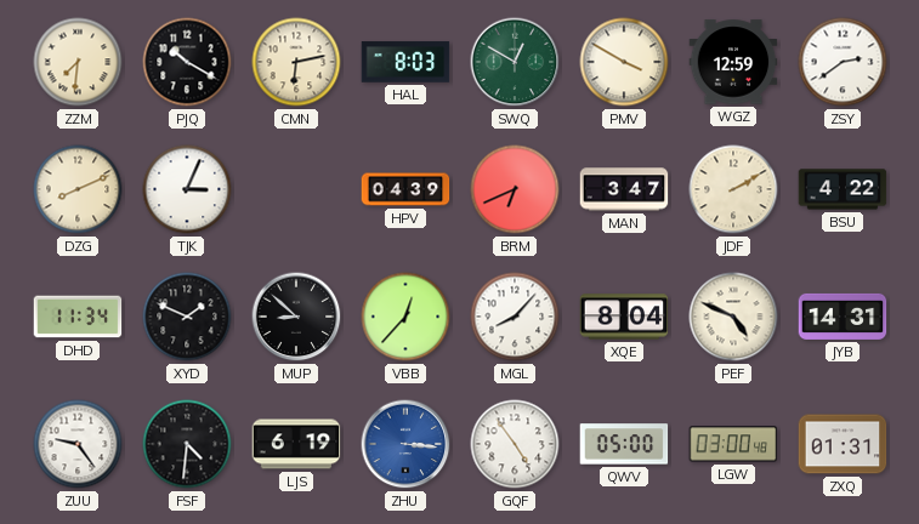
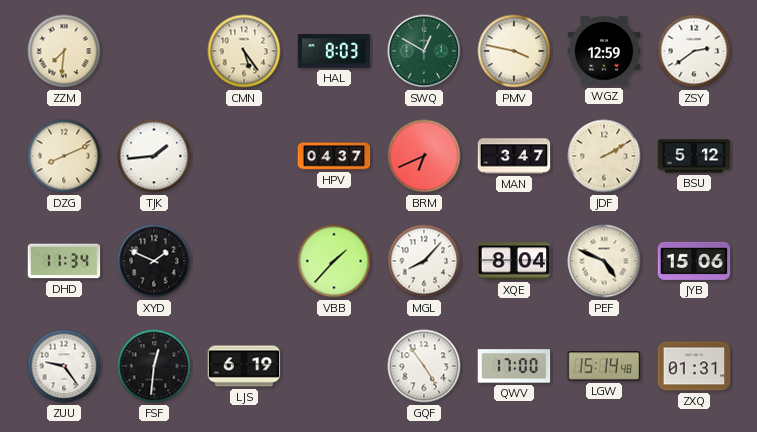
PJQ: 10:20 -> none
CMN: 6:13 -> 5:24
PMV: 3:50 -> 3:47
TJK: 3:04 -> 1:44
HPV: 04:39 -> 04:37
BSU: 4:22 -> 5:12
MUP: 8:52 -> none
VBB: 12:37 -> 1:37
JYB: 14:31 -> 15:06
FSF: 4:31 -> 12:31
ZHU: 3:16 -> none
QWV: 05:00 -> 17:00
LGW: 03:00 -> 15:14
